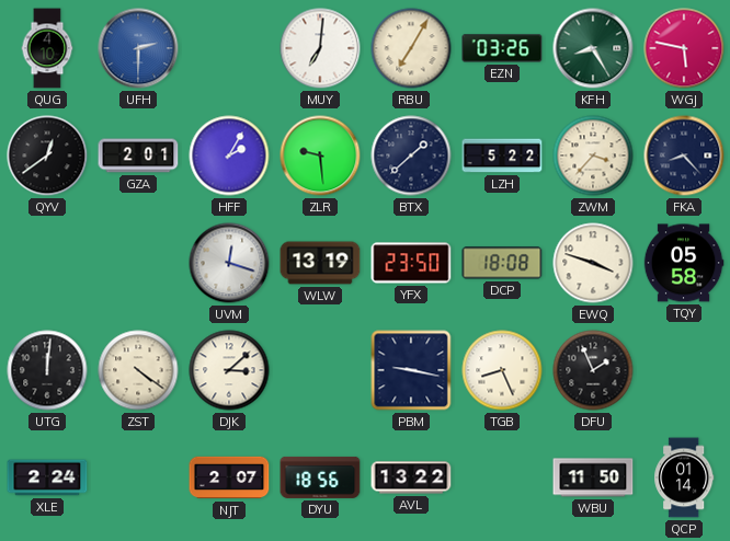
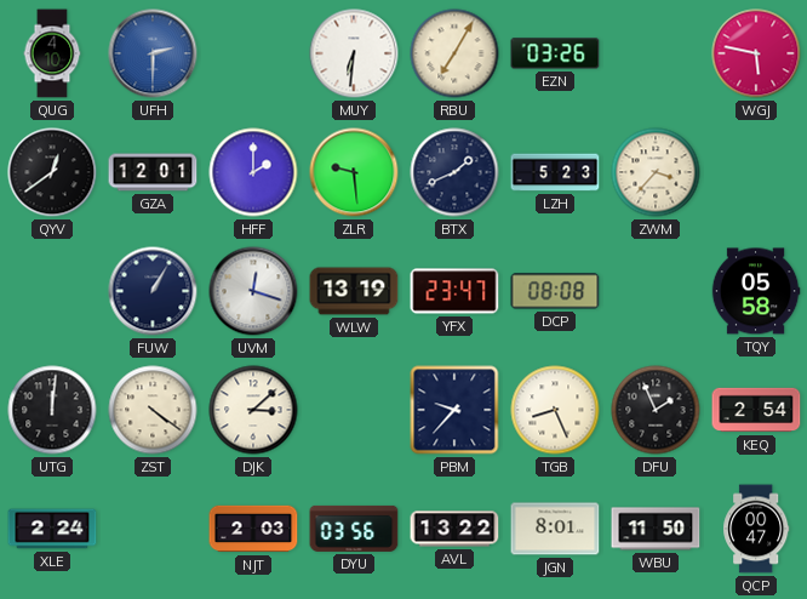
MUY: 7:01 -> 6:31
KFH: 8:25 -> none
GZA: 2:01 -> 12:01
HFF: 2:05 -> 2:00
BTX: 1:38 -> 1:41
LZH: 5:22 -> 5:23
FKA: 8:23 -> none
FUW: none -> 1:05
YFX: 23:50 -> 23:47
DCP: 18:08 -> 08:08
EWQ: 3:48 -> none
PBM: 9:17 -> 9:37
KEQ: none -> 2:54
NJT: 2:07 -> 2:03
DYU: 18:56 -> 03:56
JGN: none -> 8:01
QCP: 01:14 -> 00:47
